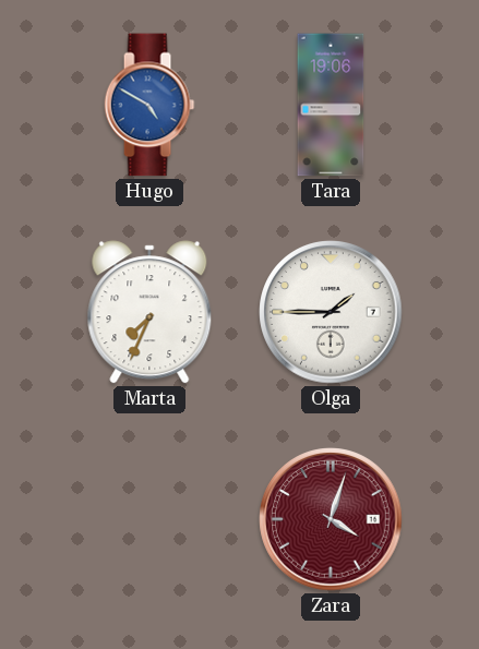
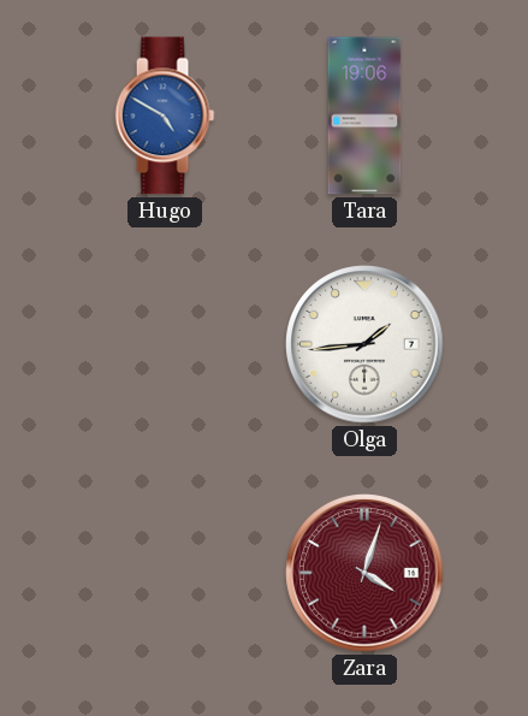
Marta: 7:34 -> none
Olga: 1:45 -> 1:44
